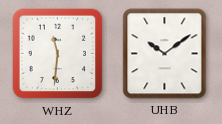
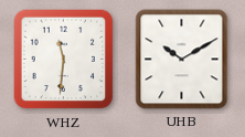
UHB: 10:09 -> 10:10
